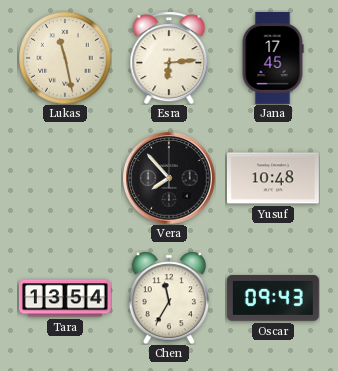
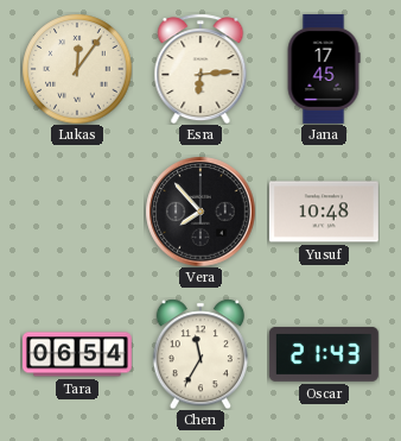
Lukas: 11:28 -> 12:06
Tara: 13:54 -> 06:54
Oscar: 09:43 -> 21:43
